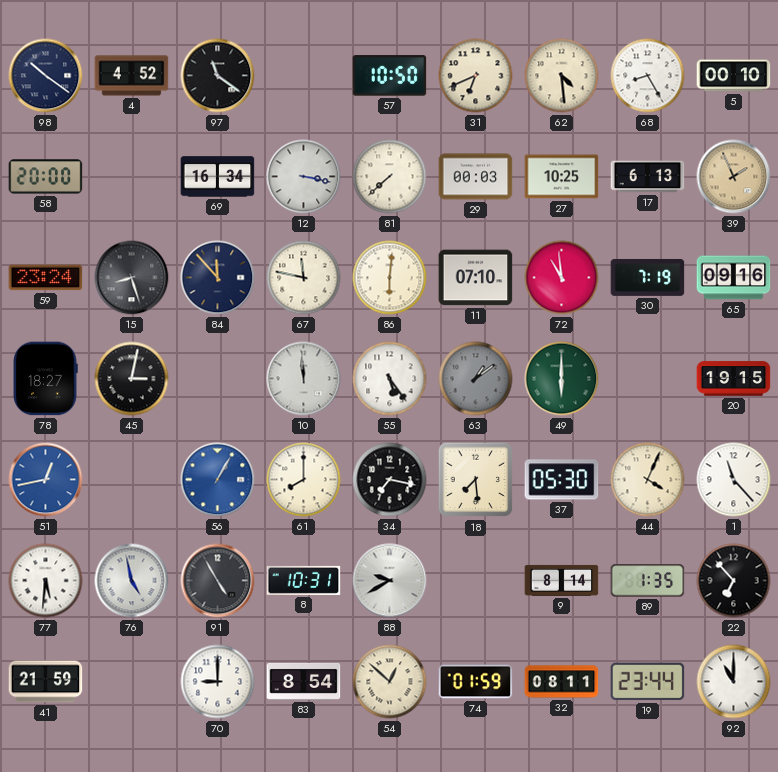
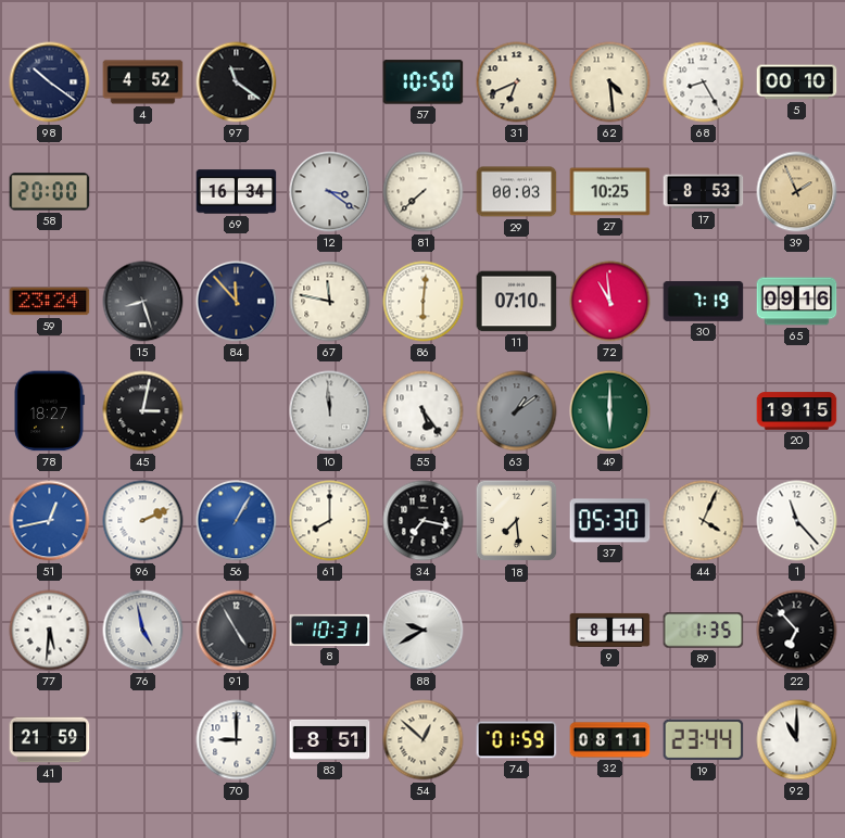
12: 3:17 -> 3:21
17: 6:13 -> 8:53
96: none -> 2:11
83: 8:54 -> 8:51
